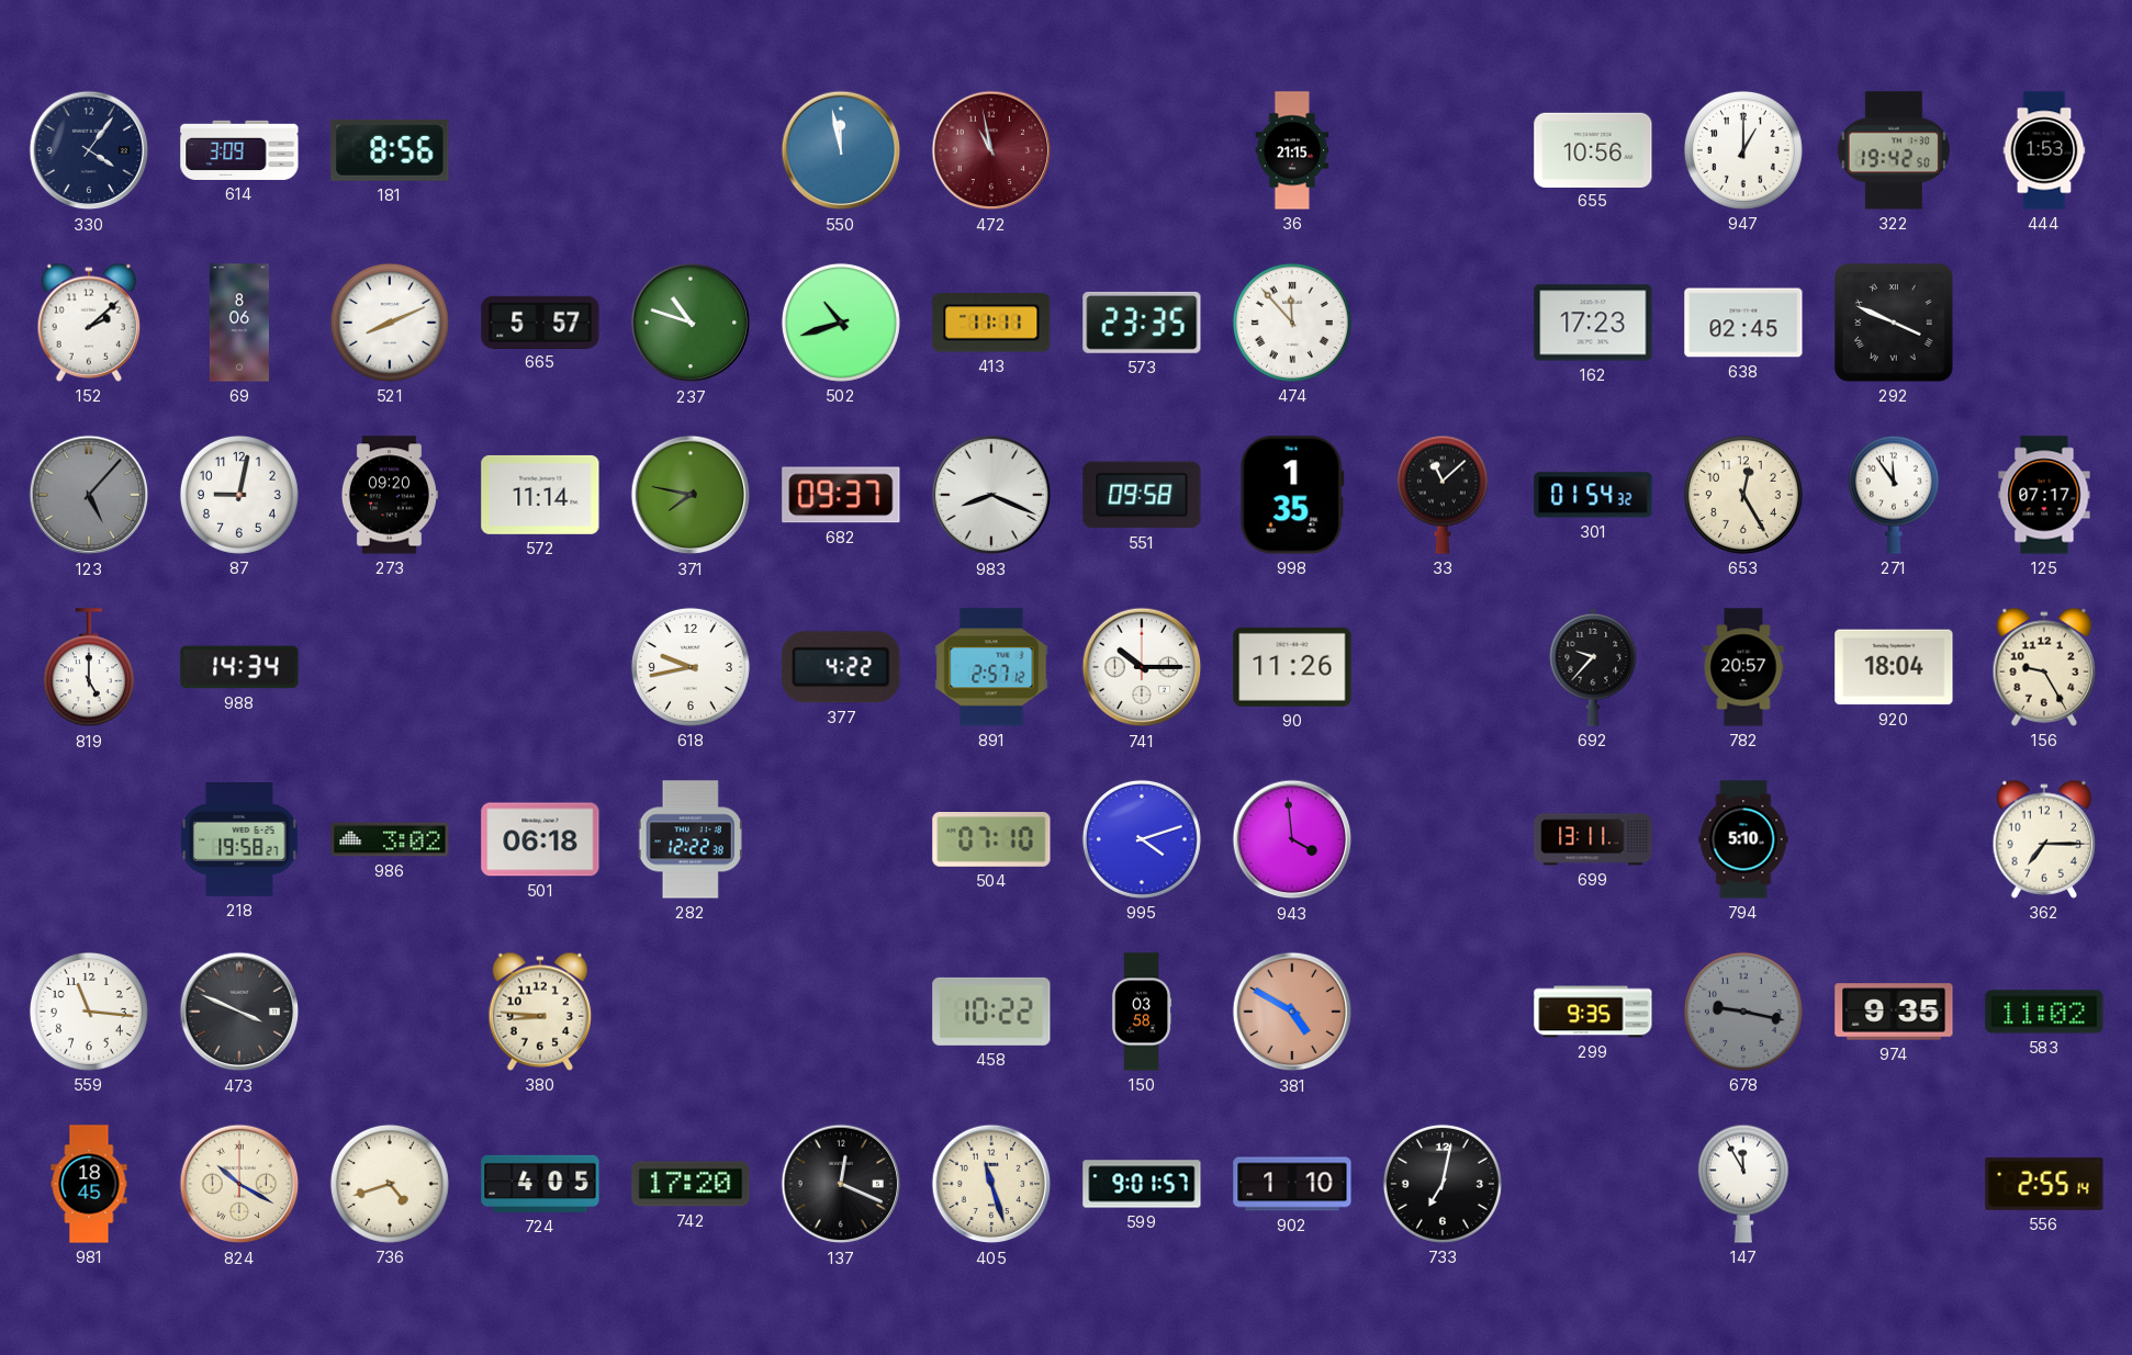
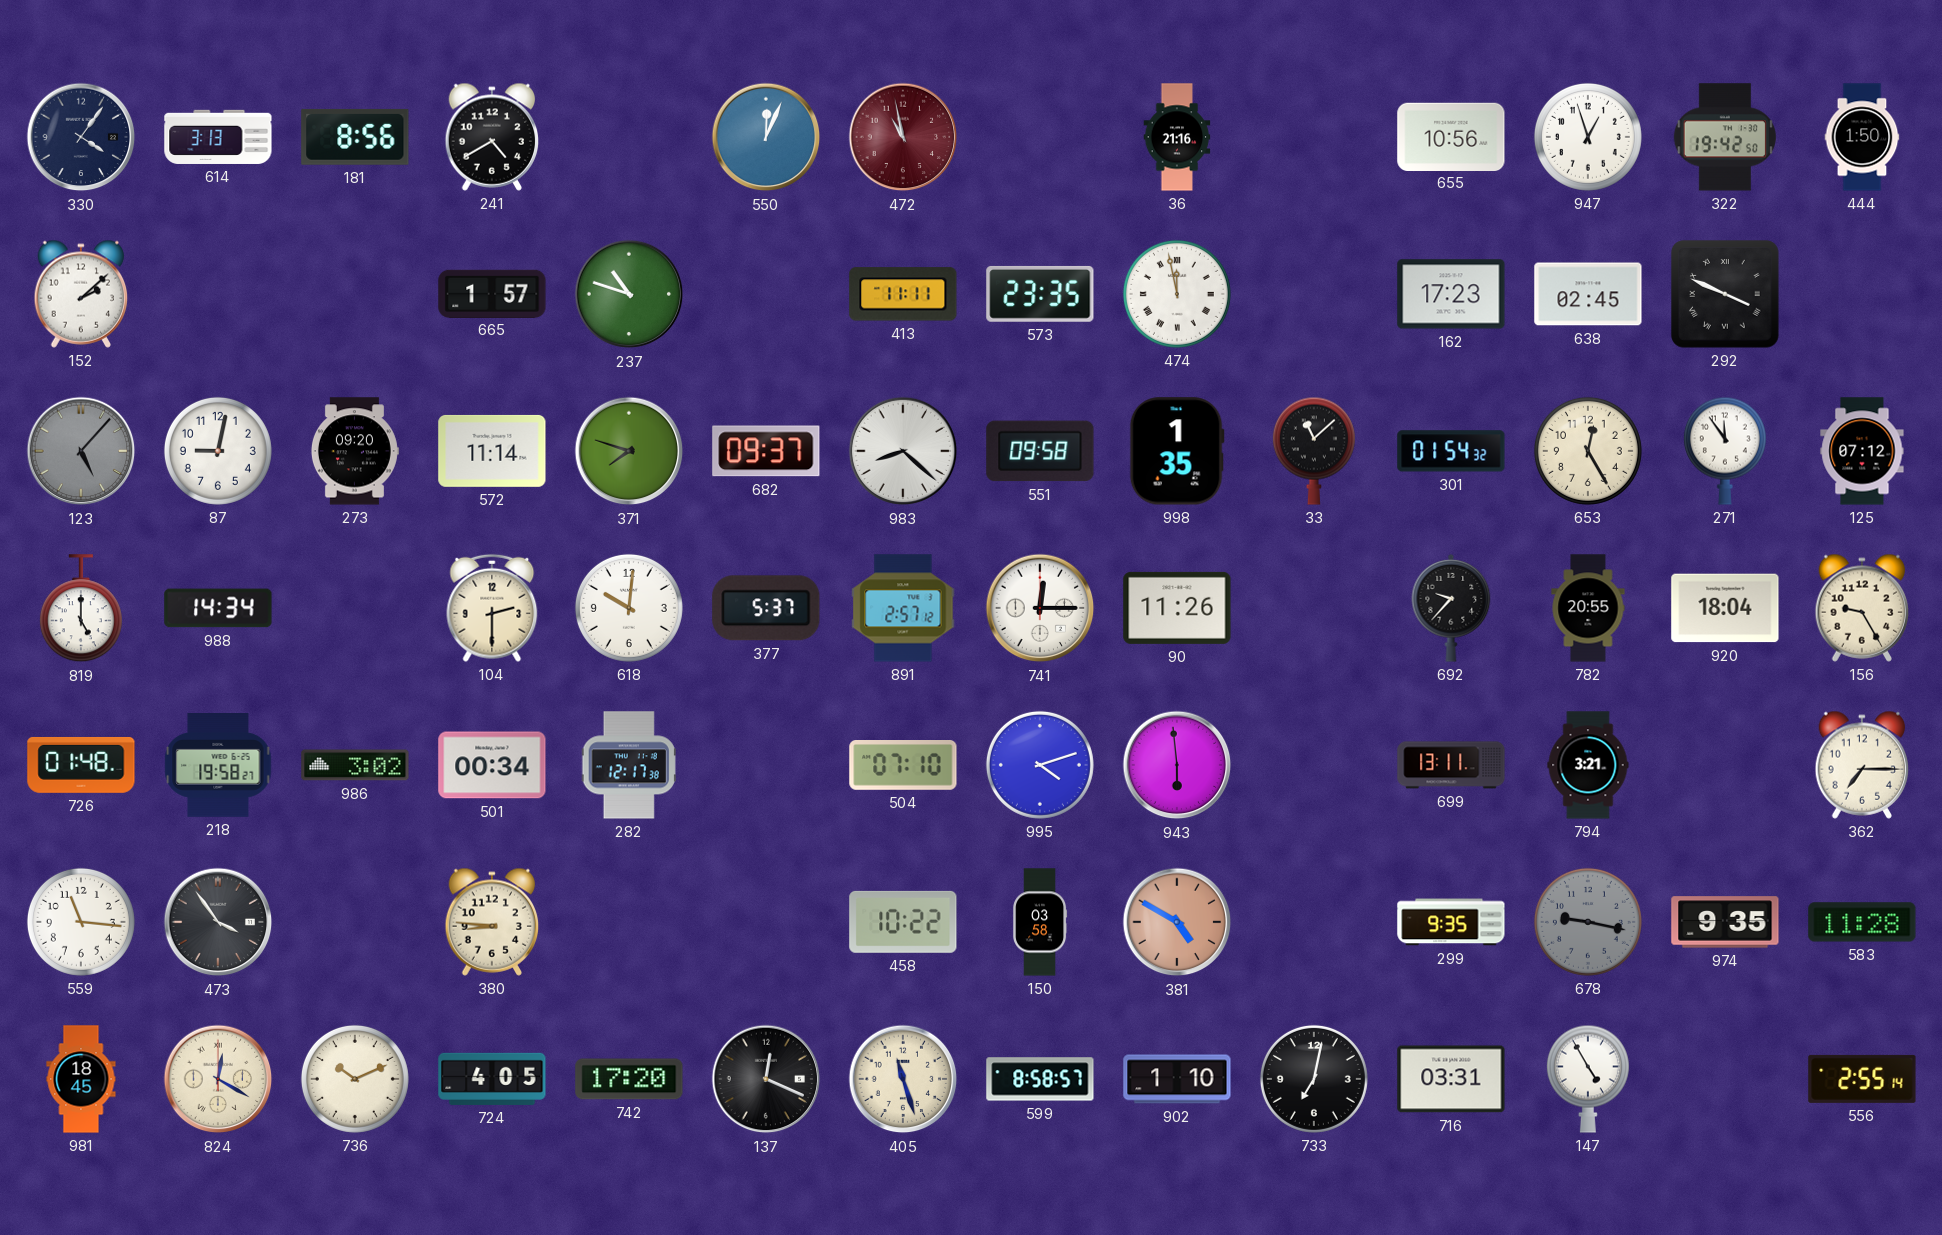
614: 3:09 -> 3:13
241: none -> 4:40
550: 11:58 -> 12:04
36: 21:15 -> 21:16
947: 1:00 -> 12:57
444: 1:53 -> 1:50
69: 8:06 -> none
521: 8:11 -> none
665: 5:57 -> 1:57
502: 10:42 -> none
474: 11:53 -> 11:58
371: 7:47 -> 7:48
983: 8:19 -> 8:22
125: 07:17 -> 07:12
104: none -> 2:30
618: 9:43 -> 10:01
377: 4:22 -> 5:37
741: 10:15 -> 12:15
782: 20:57 -> 20:55
726: none -> 01:48
501: 06:18 -> 00:34
282: 12:22 -> 12:17
943: 3:59 -> 5:59
794: 5:10 -> 3:21
473: 3:49 -> 3:54
583: 11:02 -> 11:28
824: 10:20 -> 12:20
736: 4:42 -> 10:11
599: 9:01 -> 8:58
716: none -> 03:31
147: 11:55 -> 4:55
